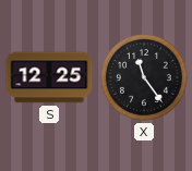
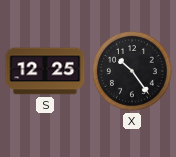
X: 11:24 -> 10:24
